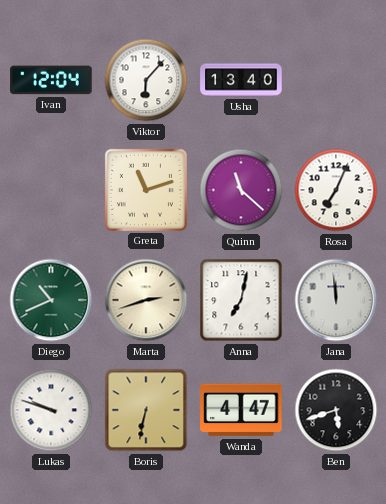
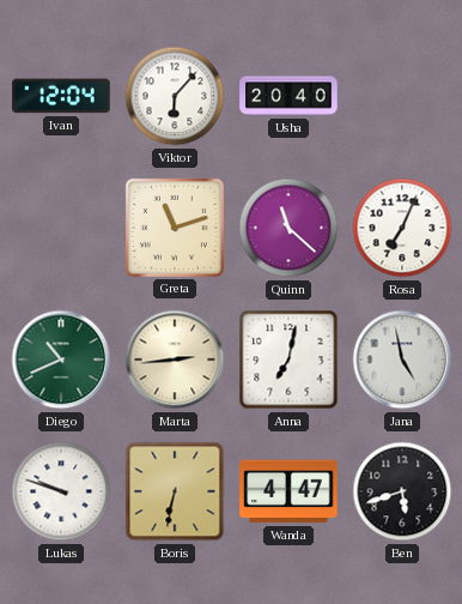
Usha: 13:40 -> 20:40
Marta: 2:42 -> 2:44
Jana: 11:59 -> 4:58
